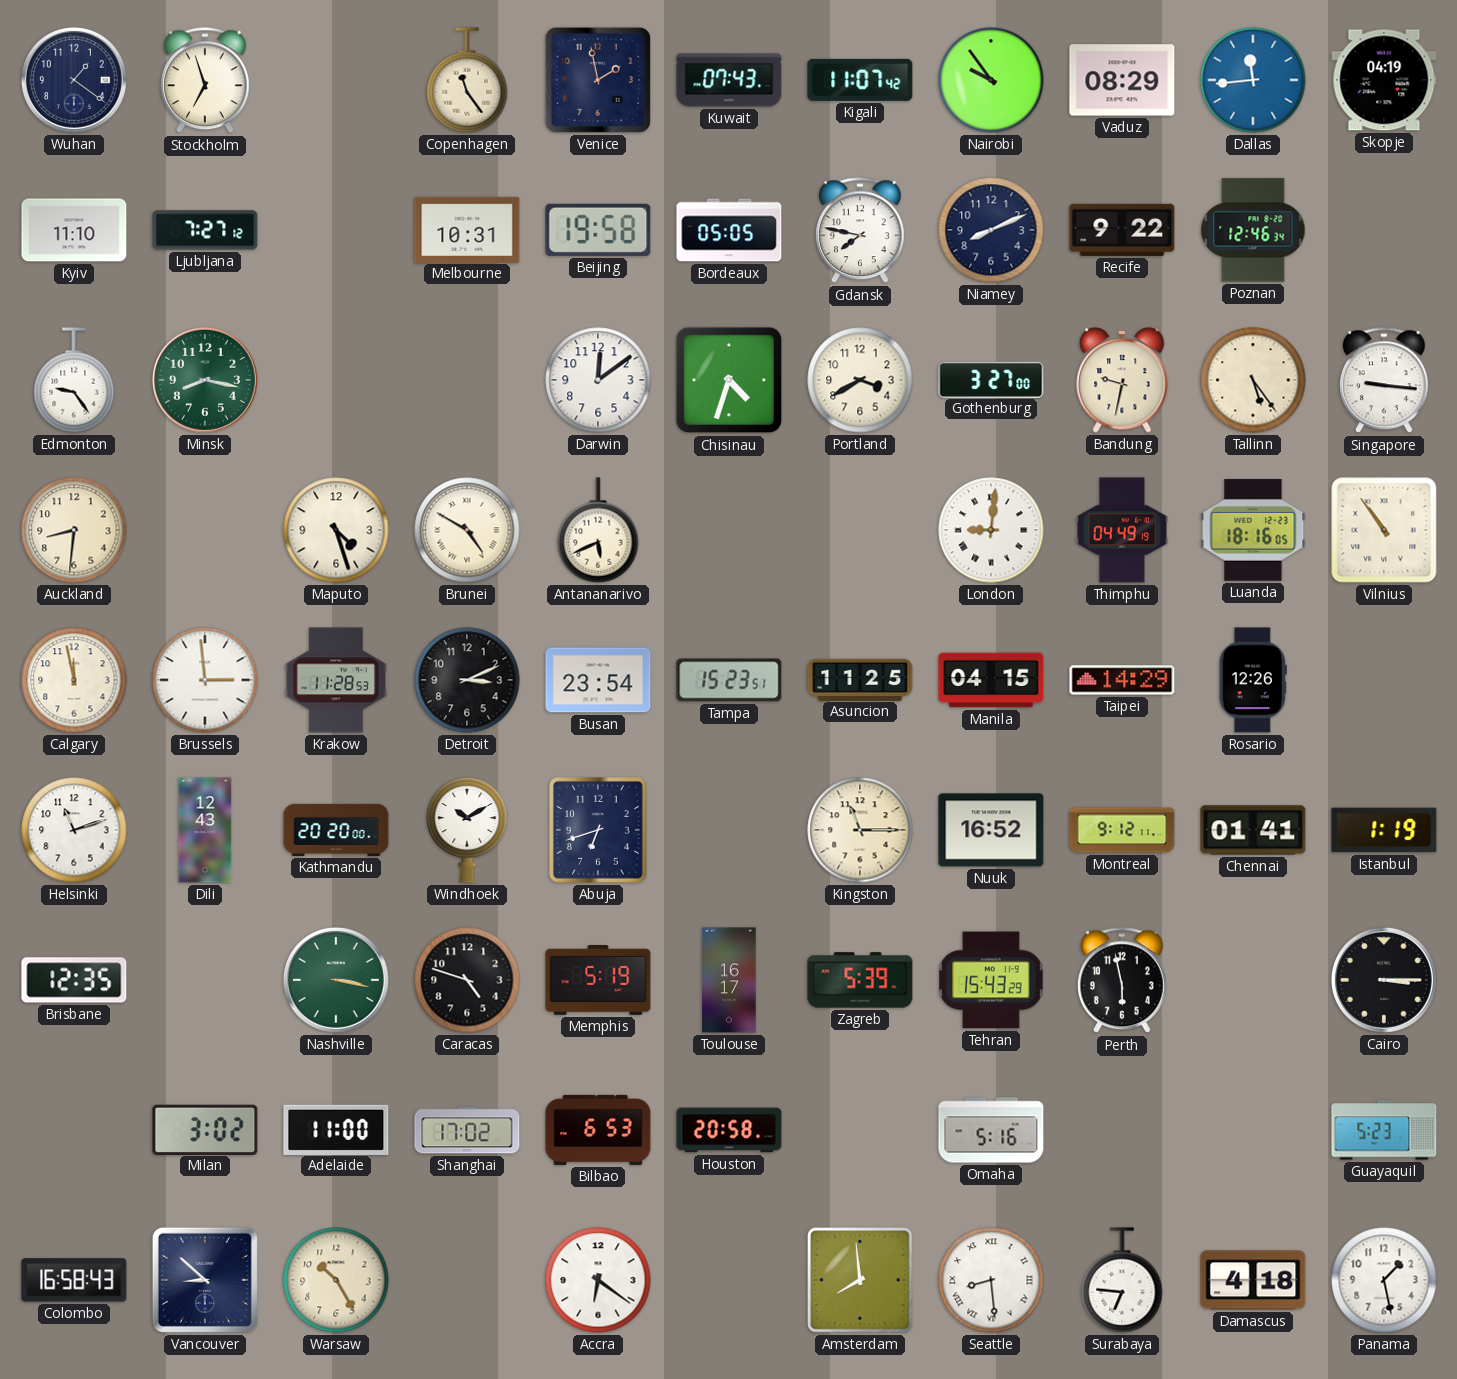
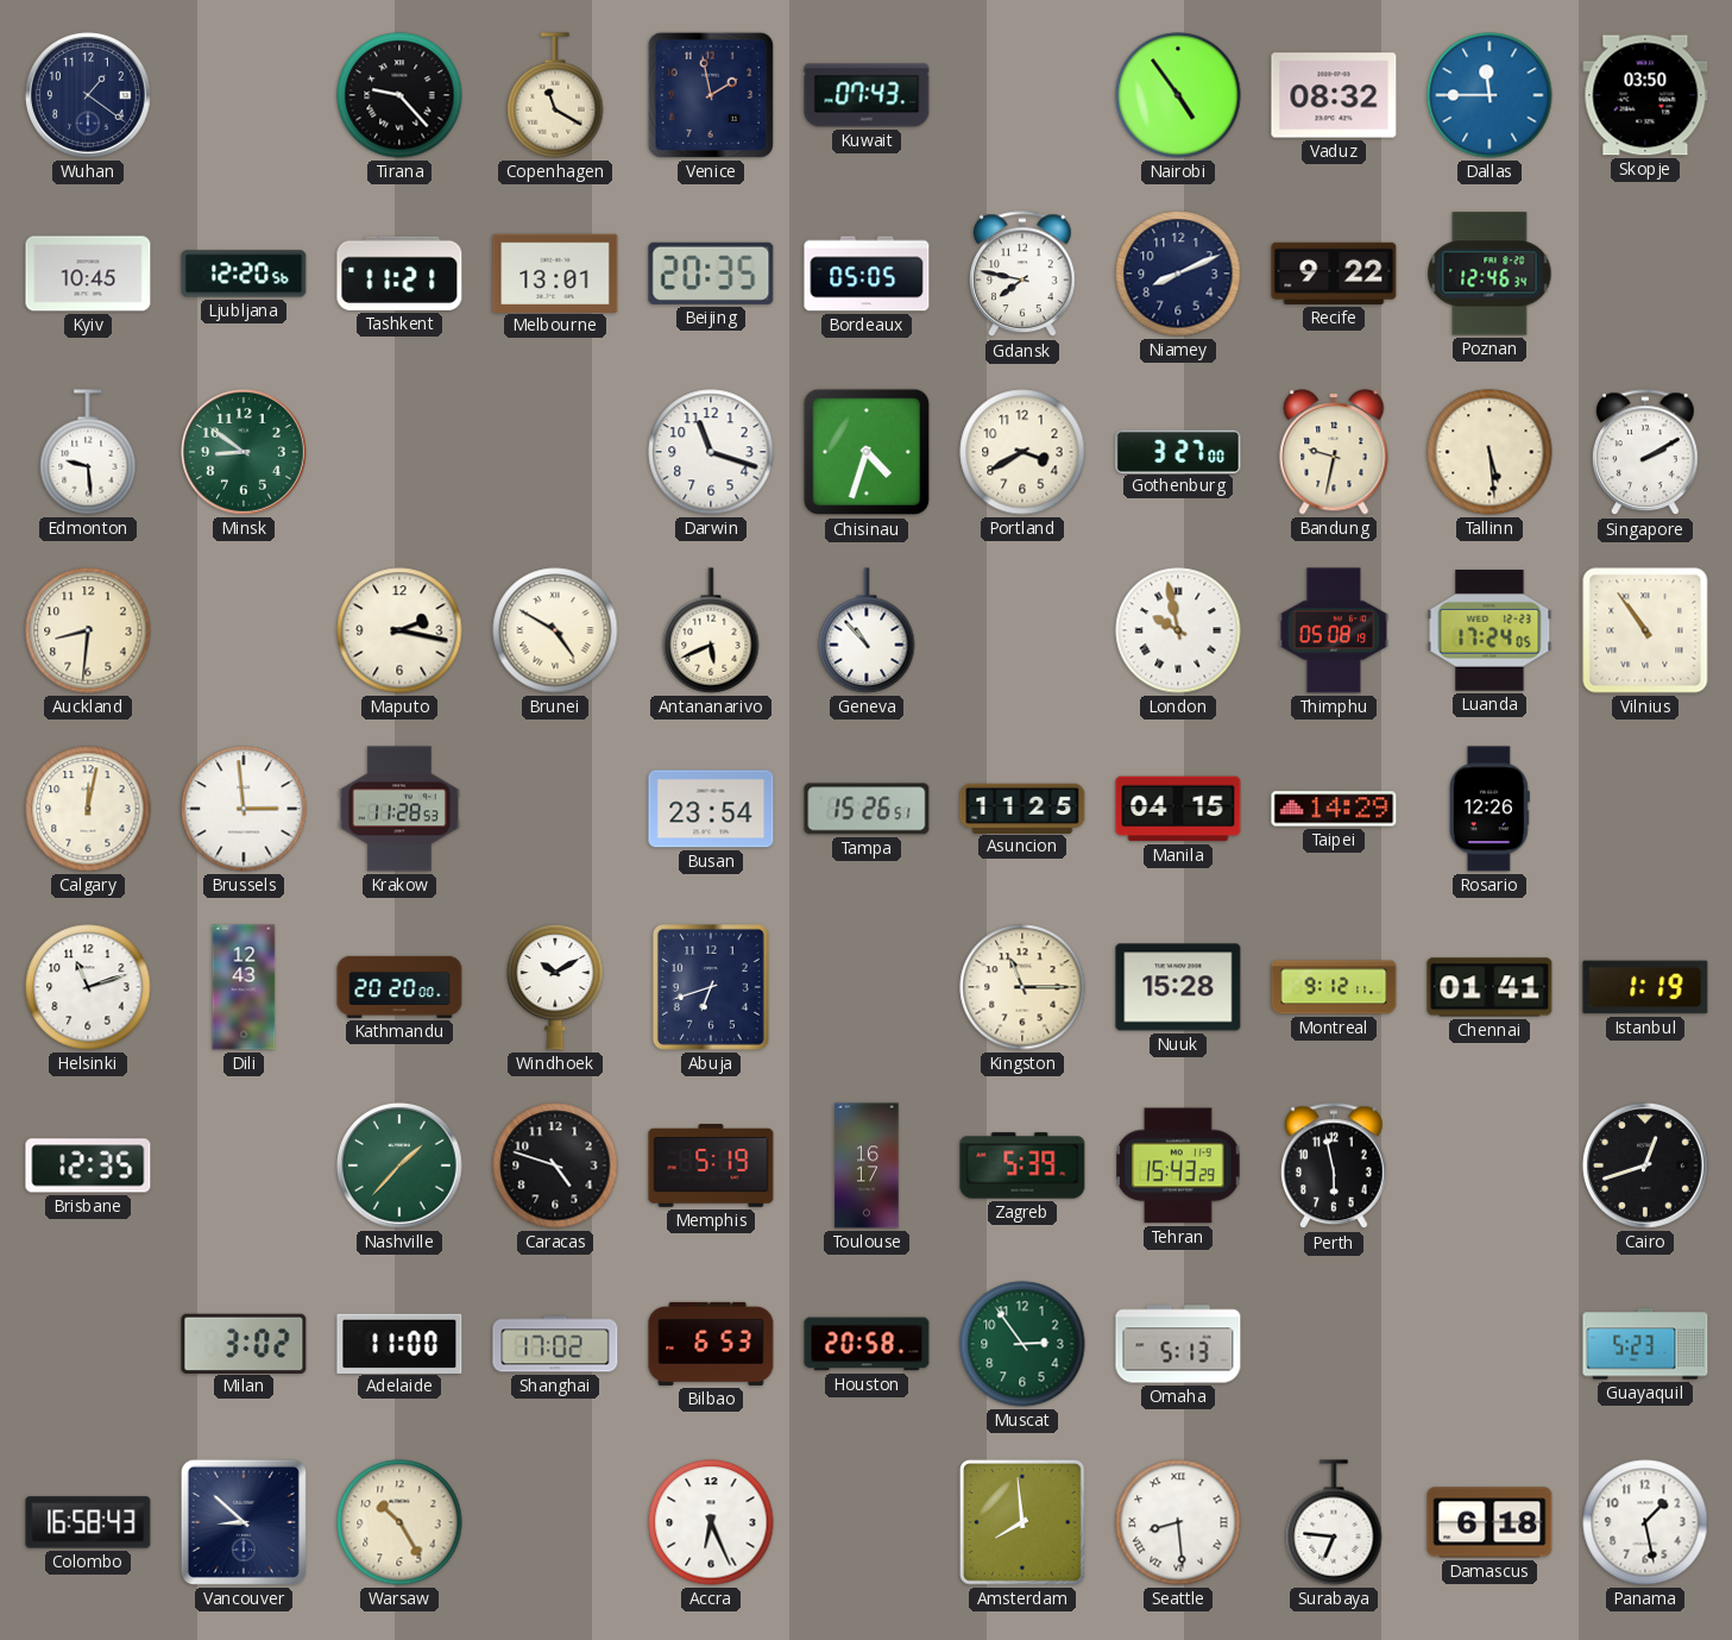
Stockholm: 6:57 -> none
Tirana: none -> 9:23
Copenhagen: 11:24 -> 11:20
Kigali: 11:07 -> none
Nairobi: 9:54 -> 4:54
Vaduz: 08:29 -> 08:32
Dallas: 11:44 -> 11:45
Skopje: 04:19 -> 03:50
Kyiv: 11:10 -> 10:45
Ljubljana: 7:27 -> 12:20
Tashkent: none -> 11:21
Melbourne: 10:31 -> 13:01
Beijing: 19:58 -> 20:35
Edmonton: 9:24 -> 9:29
Minsk: 8:17 -> 8:51
Darwin: 12:09 -> 11:18
Tallinn: 5:24 -> 5:29
Singapore: 9:16 -> 2:10
Maputo: 4:27 -> 2:17
Geneva: none -> 10:53
London: 9:01 -> 9:58
Thimphu: 04:49 -> 05:08
Luanda: 18:16 -> 17:24
Calgary: 11:58 -> 12:02
Detroit: 3:11 -> none
Tampa: 15:23 -> 15:26
Nuuk: 16:52 -> 15:28
Nashville: 3:17 -> 1:37
Cairo: 3:15 -> 12:42
Muscat: none -> 2:54
Omaha: 5:16 -> 5:13
Accra: 6:21 -> 6:26
Damascus: 4:18 -> 6:18
